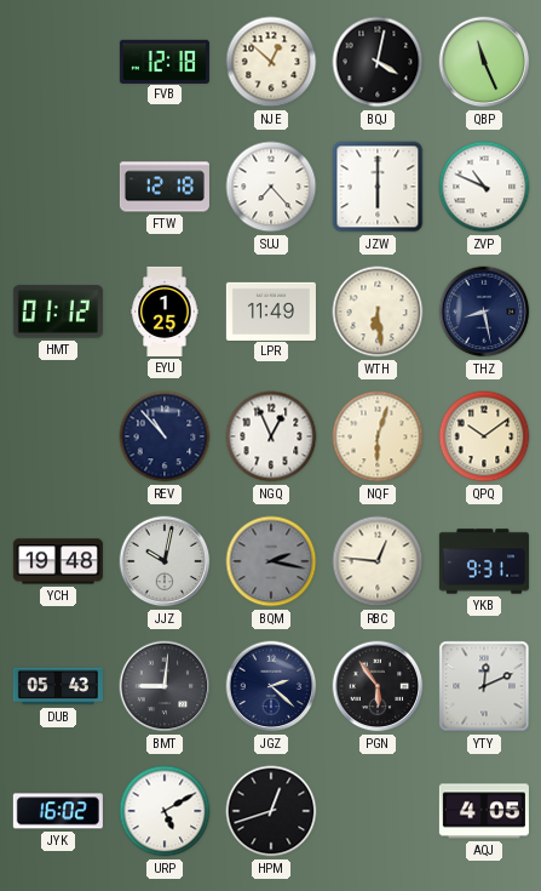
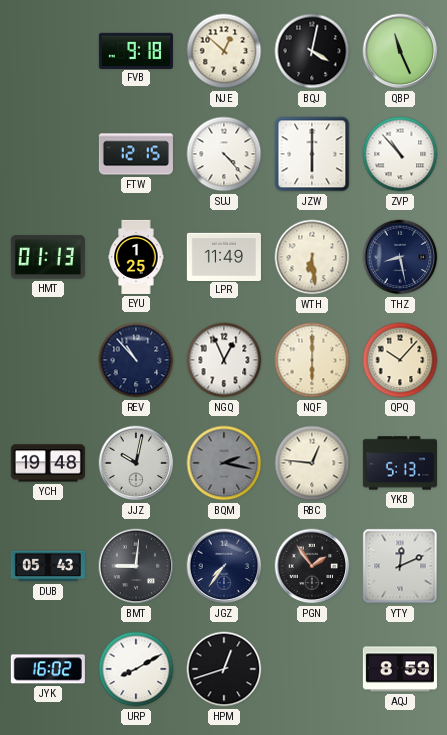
FVB: 12:18 -> 9:18
FTW: 12:18 -> 12:15
SUJ: 7:23 -> 4:23
ZVP: 10:49 -> 10:53
HMT: 01:12 -> 01:13
NQF: 6:03 -> 6:00
QPQ: 10:09 -> 10:07
YKB: 9:31 -> 5:13
JGZ: 2:22 -> 7:36
PGN: 5:54 -> 1:54
URP: 5:10 -> 8:10
AQJ: 4:05 -> 8:59
